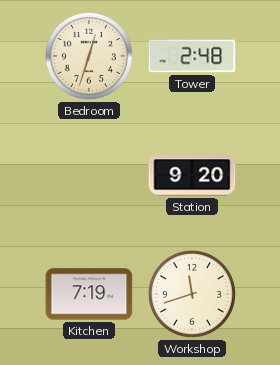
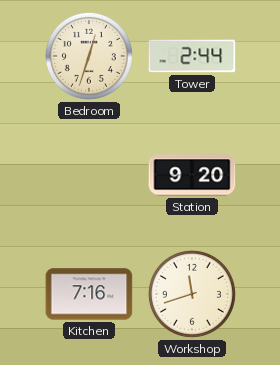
Tower: 2:48 -> 2:44
Kitchen: 7:19 -> 7:16
